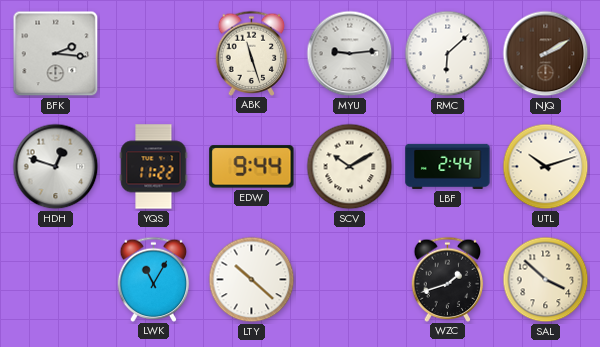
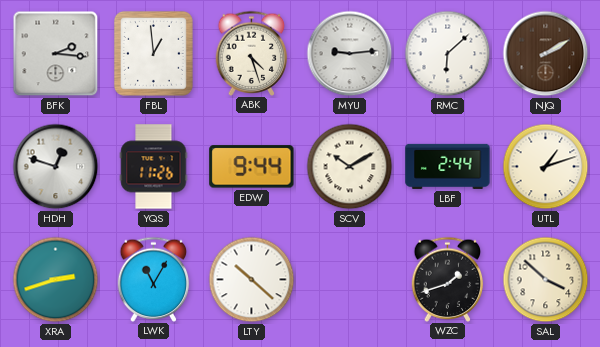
FBL: none -> 12:59
ABK: 11:27 -> 4:27
YQS: 11:22 -> 11:26
UTL: 10:12 -> 1:12
XRA: none -> 2:42
